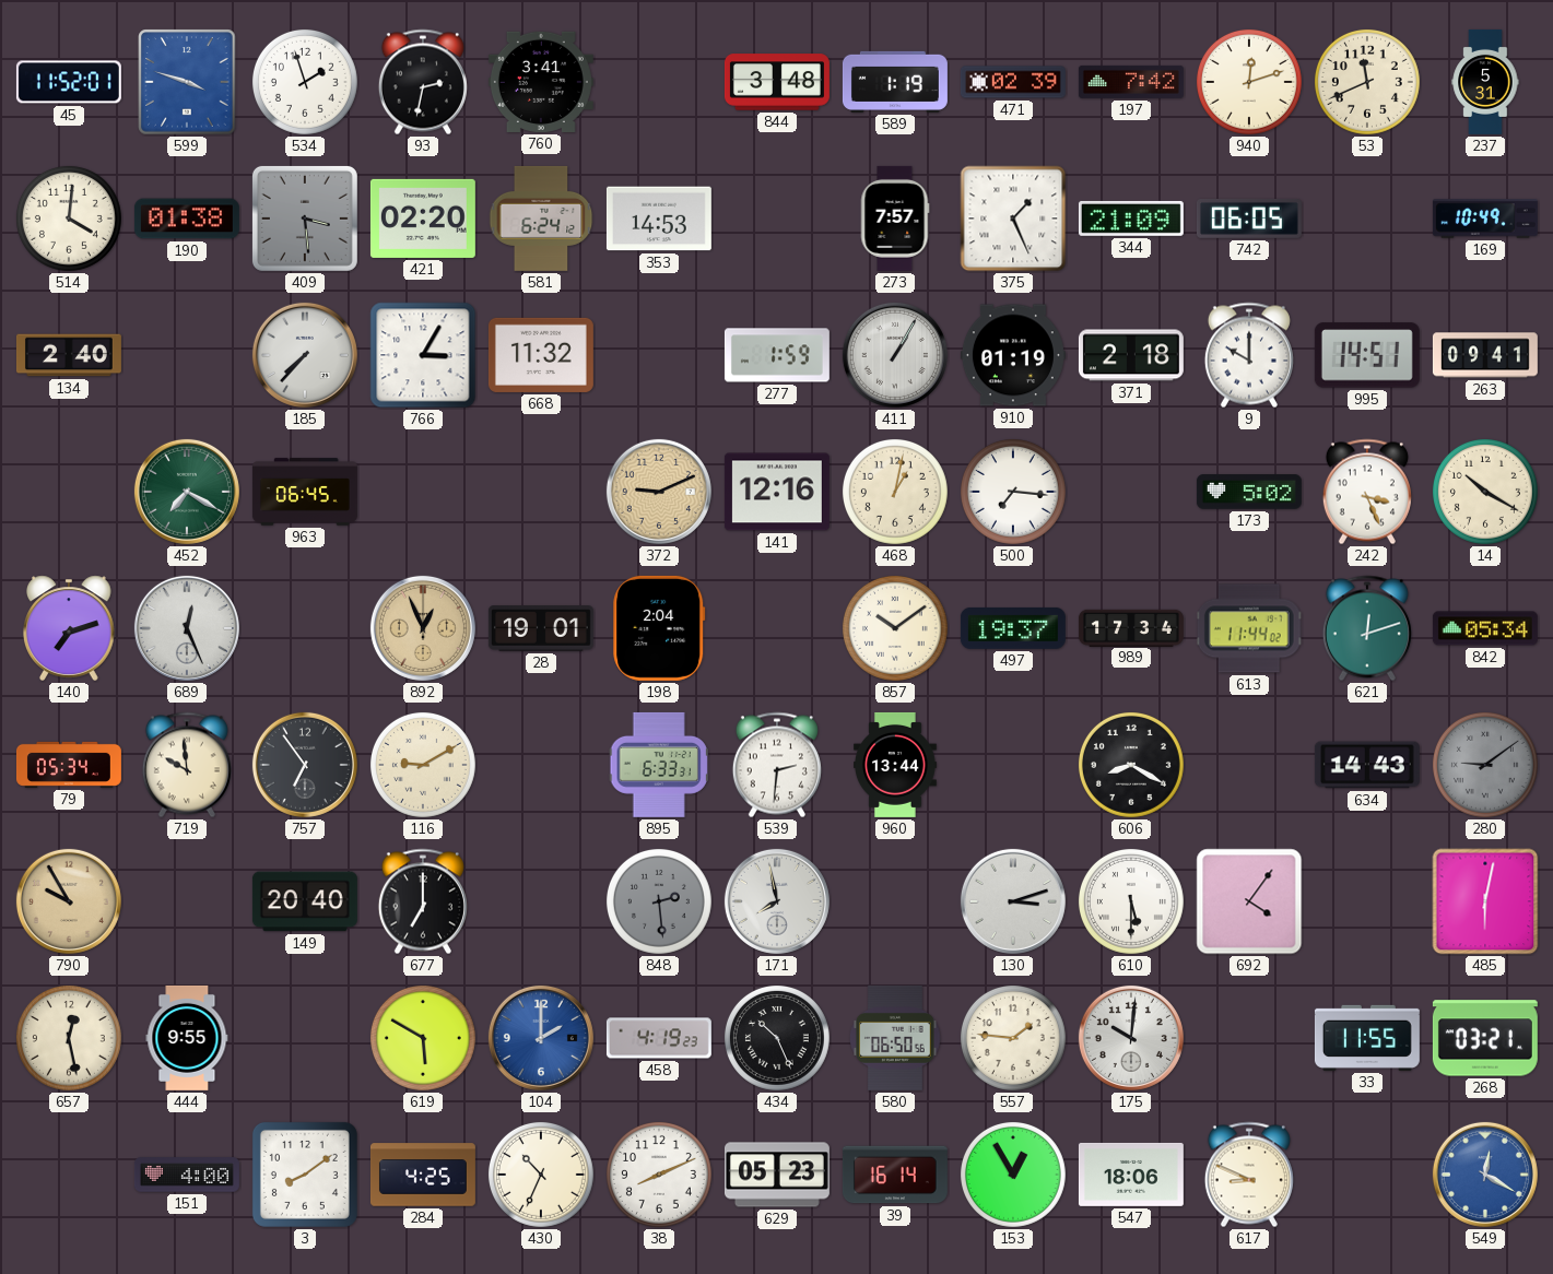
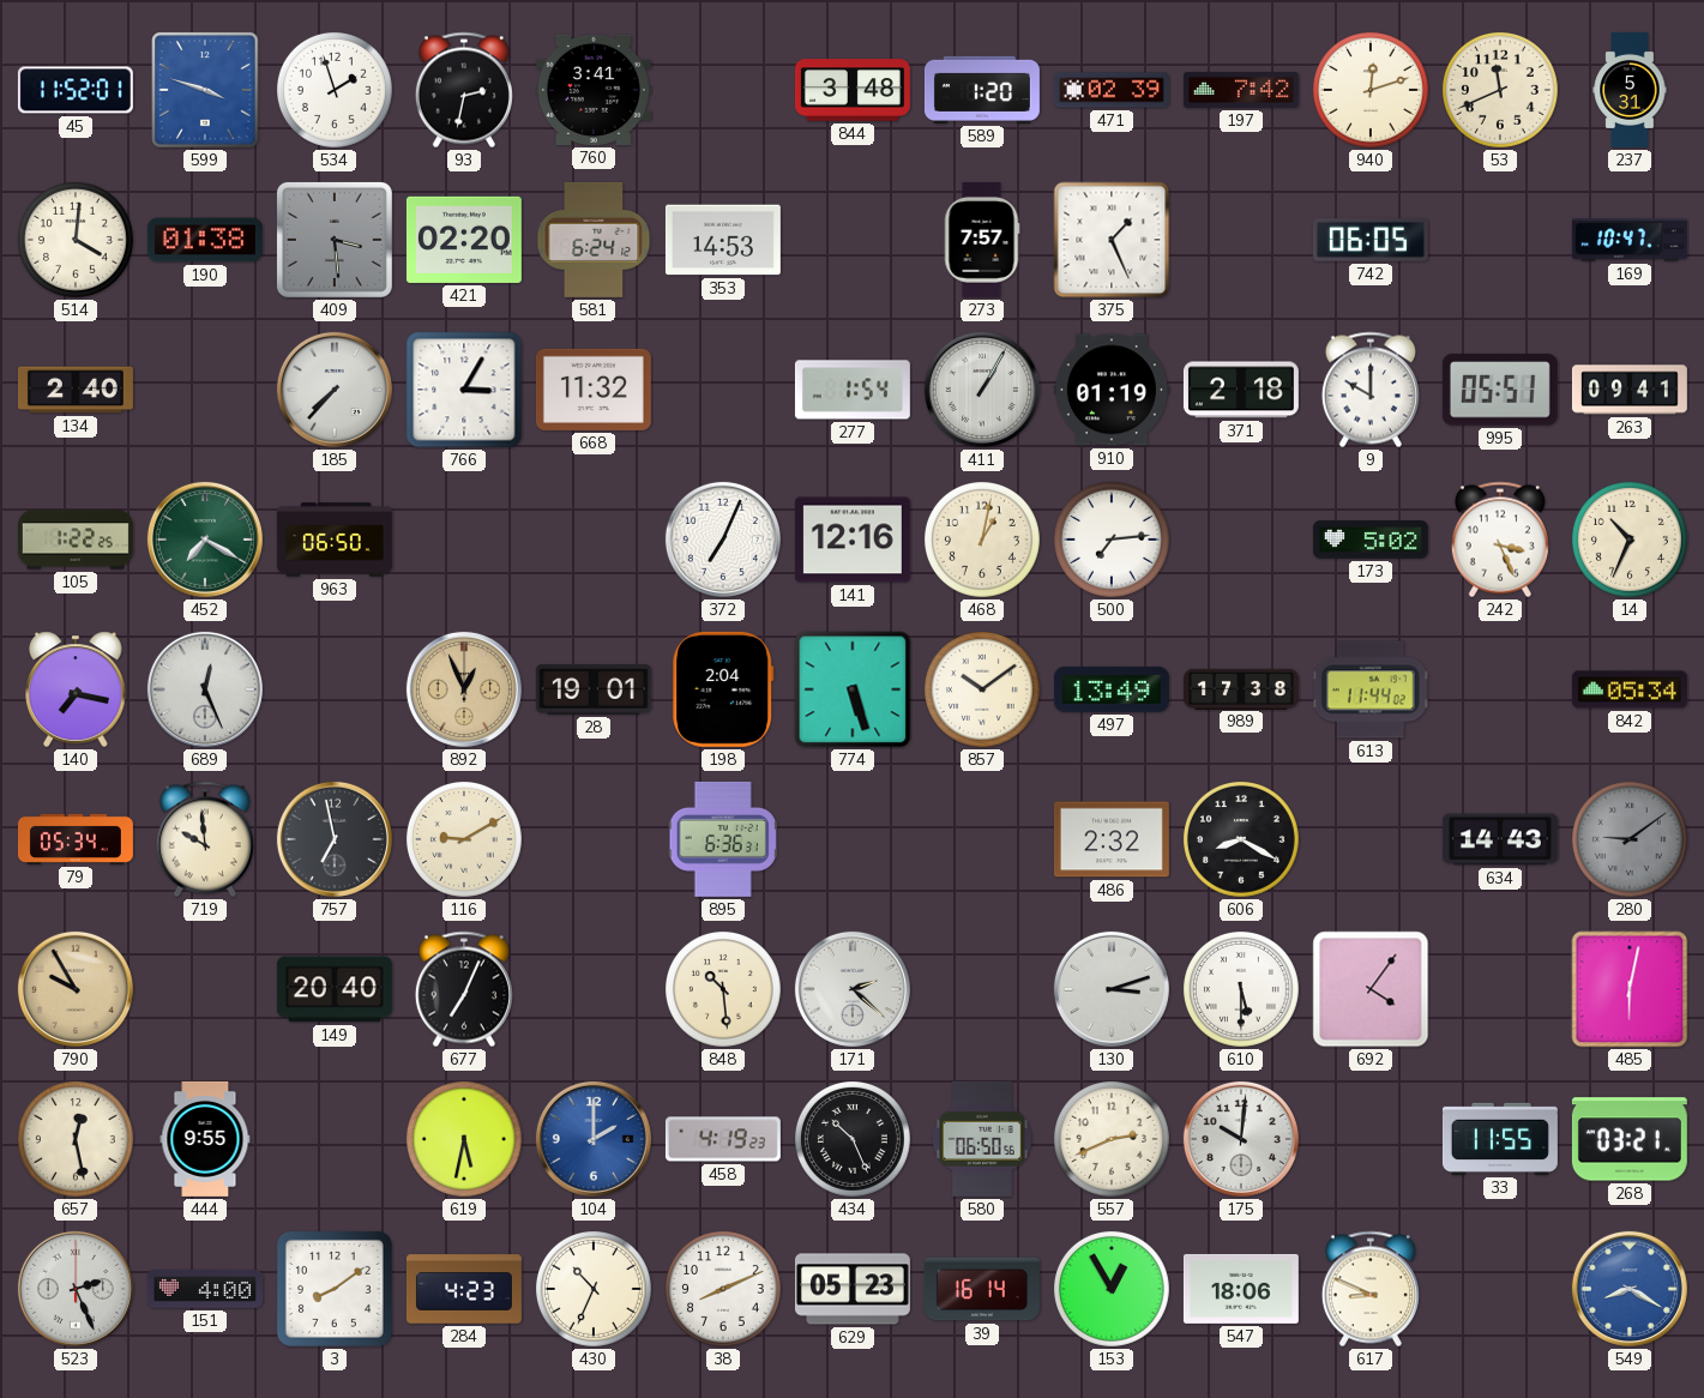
589: 1:19 -> 1:20
344: 21:09 -> none
169: 10:49 -> 10:47
277: 1:59 -> 1:54
995: 14:51 -> 05:51
105: none -> 1:22
963: 06:45 -> 06:50
372: 9:11 -> 7:04
372 dial: champagne -> white
500: 7:16 -> 7:14
14: 10:20 -> 10:34
140: 7:12 -> 7:17
774: none -> 5:27
497: 19:37 -> 13:49
989: 17:34 -> 17:38
621: 12:12 -> none
757: 6:54 -> 6:58
895: 6:33 -> 6:36
539: 2:31 -> none
960: 13:44 -> none
486: none -> 2:32
677: 7:00 -> 7:04
848: 2:29 -> 10:29
848 dial: grey -> cream
171: 7:58 -> 2:22
619: 5:50 -> 5:32
557: 1:46 -> 2:41
523: none -> 2:26
284: 4:25 -> 4:23
549: 12:20 -> 8:20
